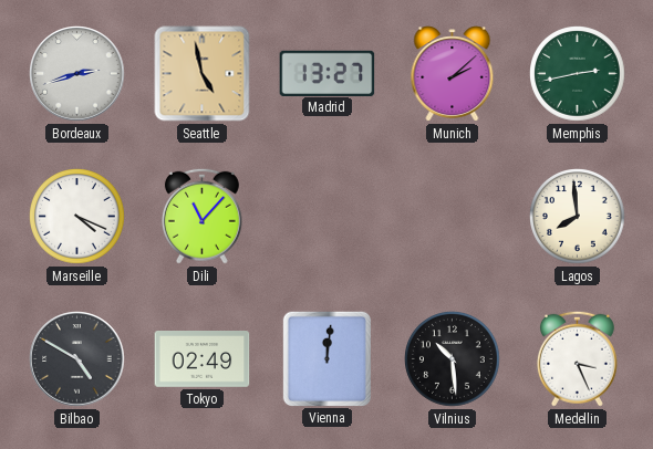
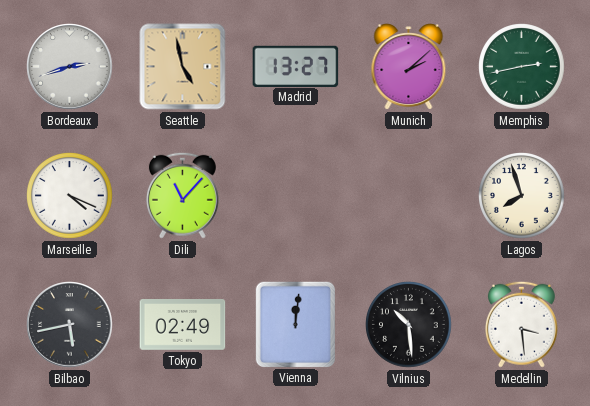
Lagos: 7:59 -> 7:57
Bilbao: 4:50 -> 5:43
Medellin: 3:26 -> 3:29
